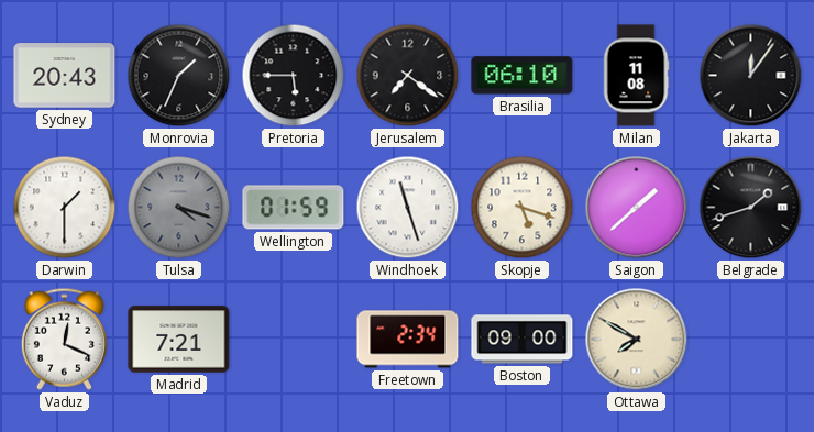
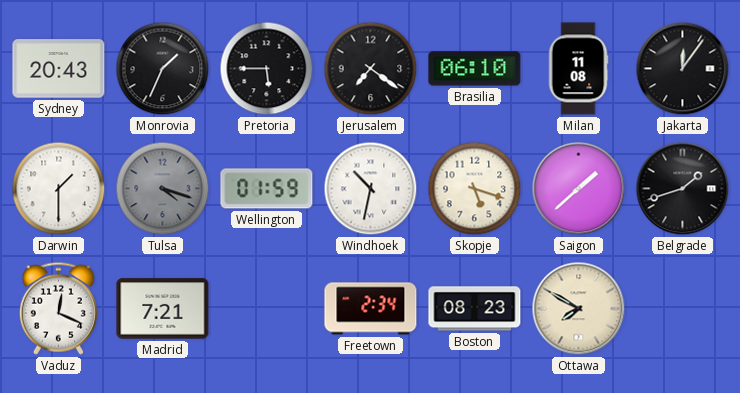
Windhoek: 11:27 -> 10:32
Boston: 09:00 -> 08:23
